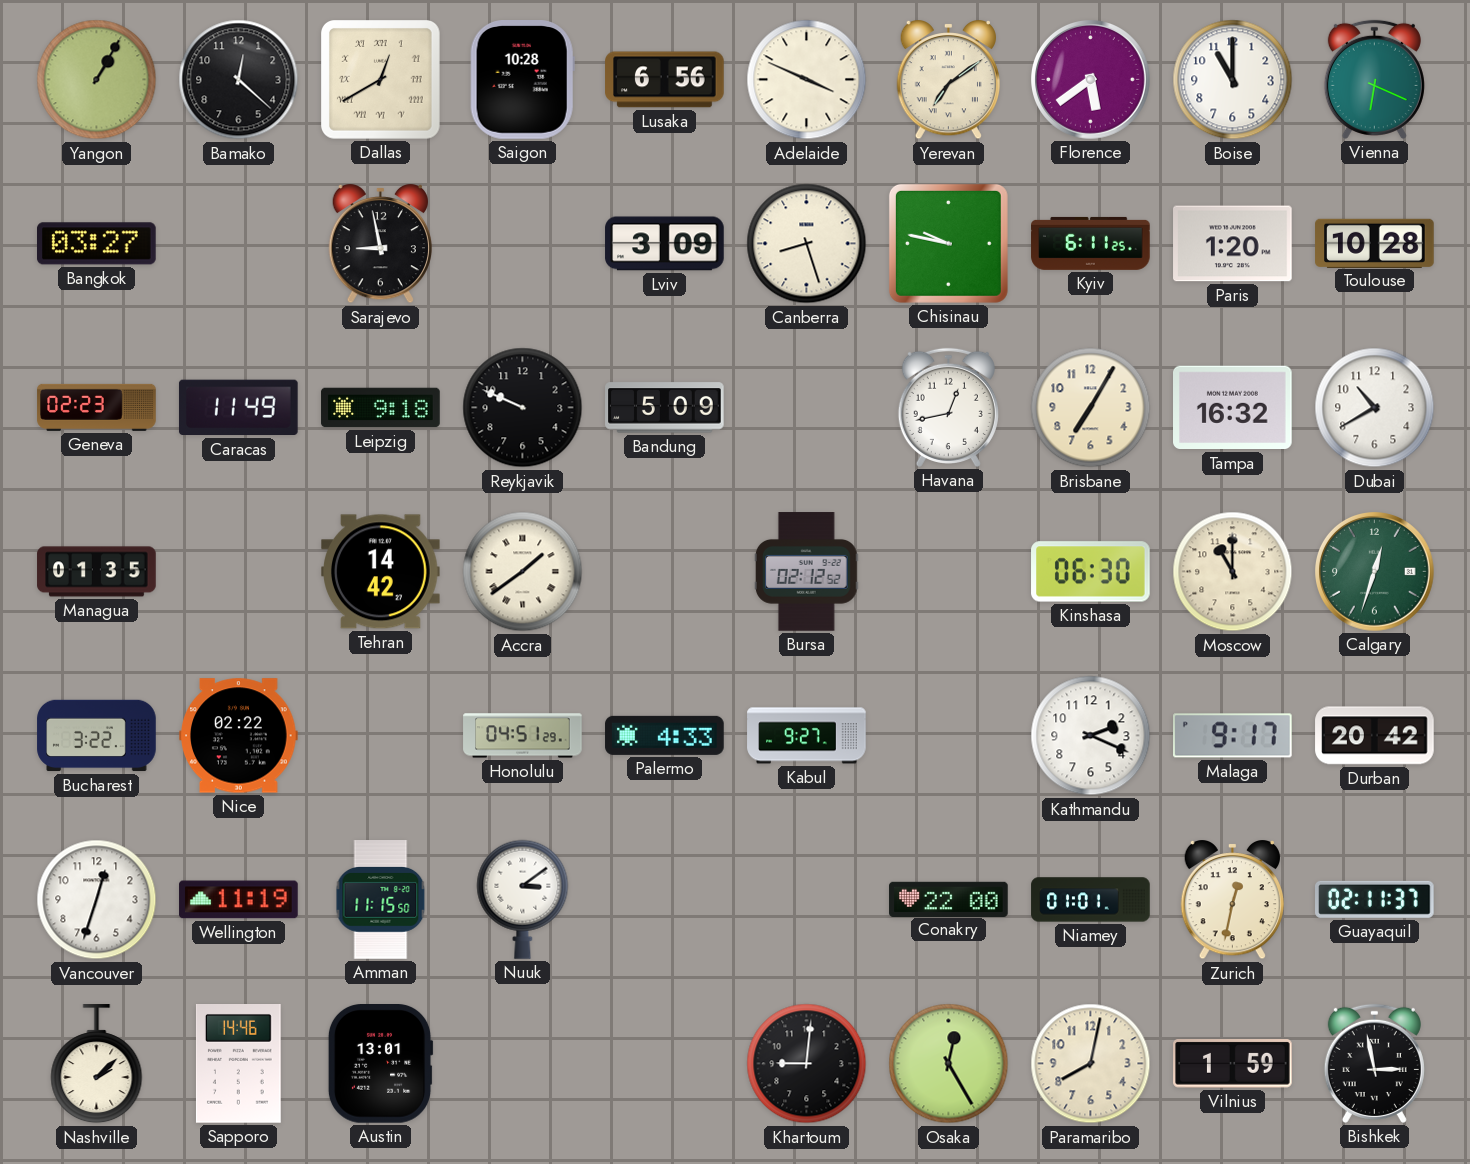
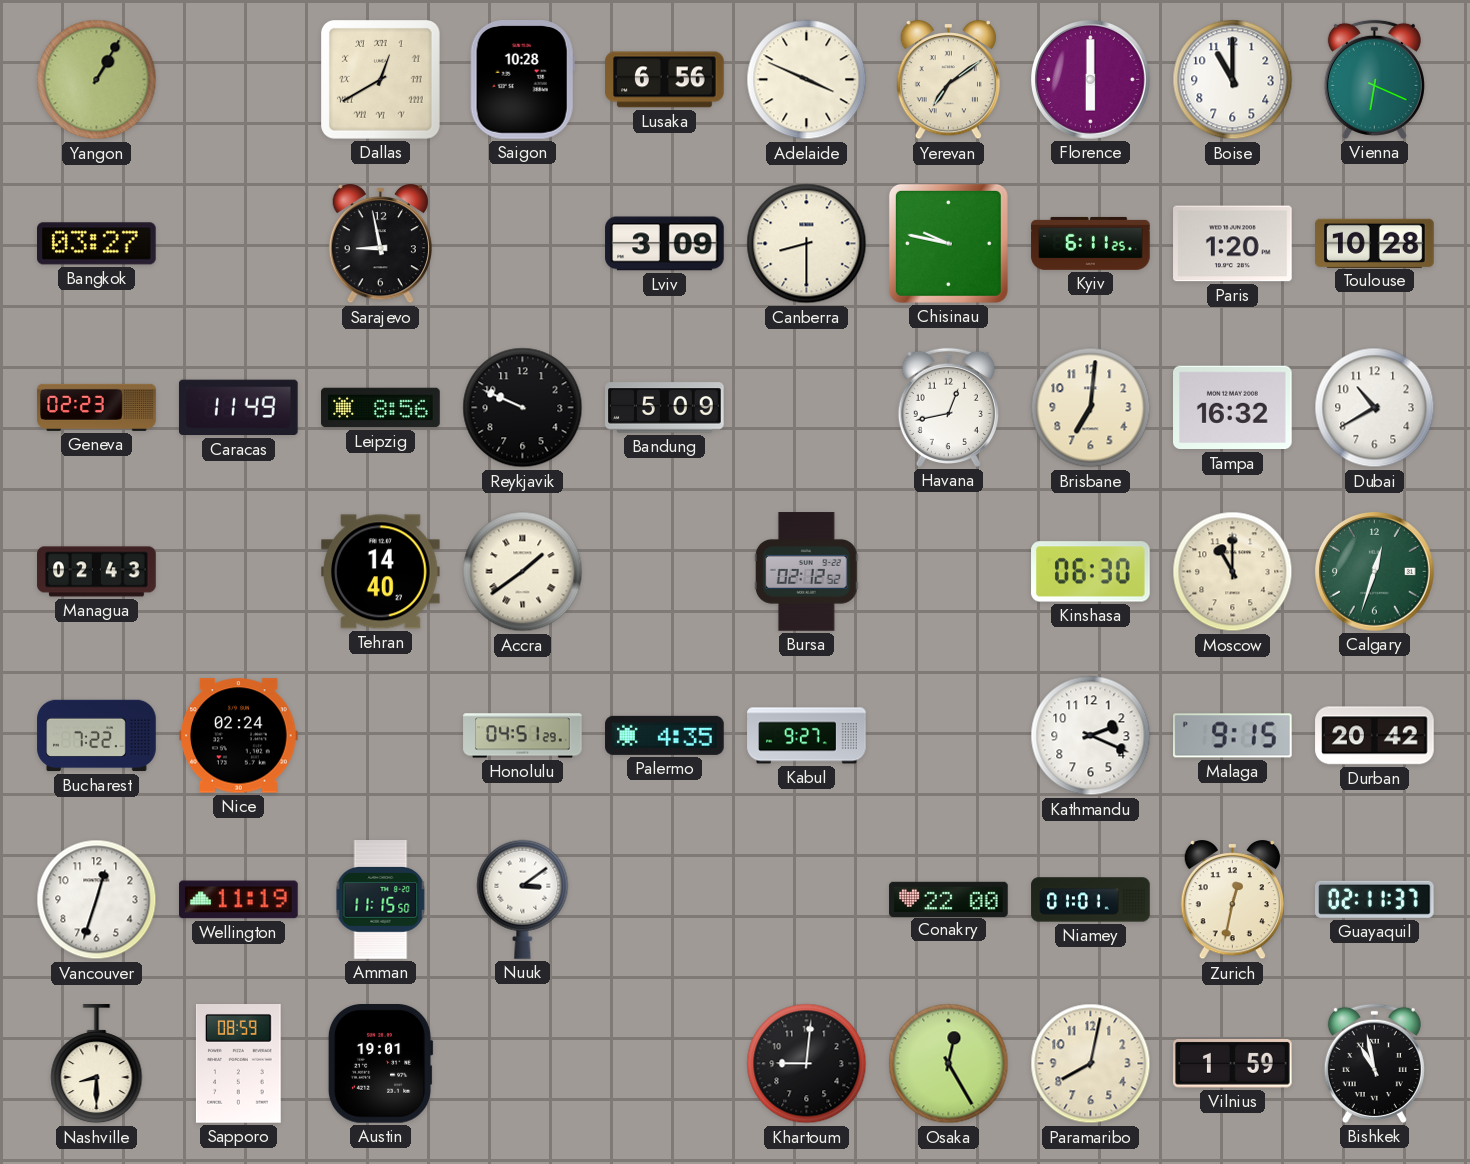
Bamako: 12:22 -> none
Florence: 5:39 -> 6:00
Canberra: 8:27 -> 8:30
Leipzig: 9:18 -> 8:56
Brisbane: 7:05 -> 7:01
Managua: 01:35 -> 02:43
Tehran: 14:42 -> 14:40
Bucharest: 3:22 -> 7:22
Nice: 02:22 -> 02:24
Palermo: 4:33 -> 4:35
Malaga: 9:17 -> 9:15
Nashville: 2:08 -> 8:30
Sapporo: 14:46 -> 08:59
Austin: 13:01 -> 19:01
Bishkek: 2:58 -> 10:58
